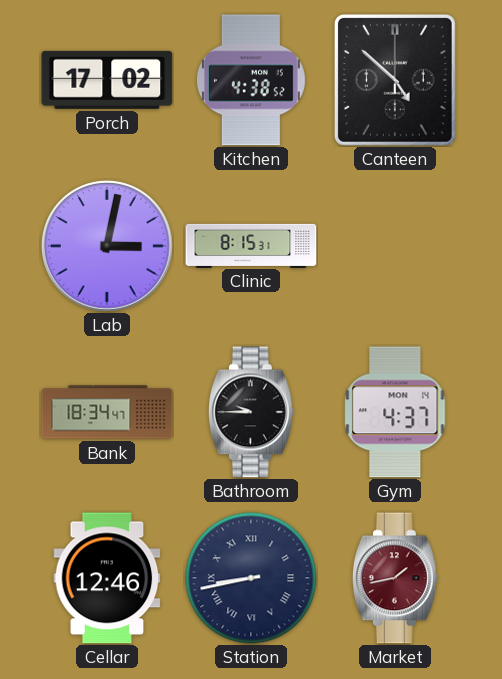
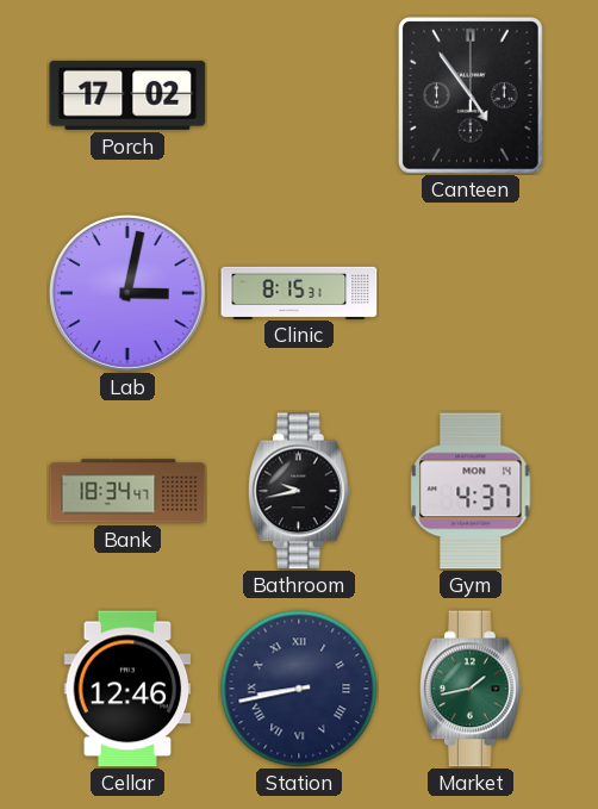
Kitchen: 4:38 -> none
Canteen: 4:52 -> 4:54
Bathroom: 9:45 -> 9:43
Market dial: burgundy -> green
